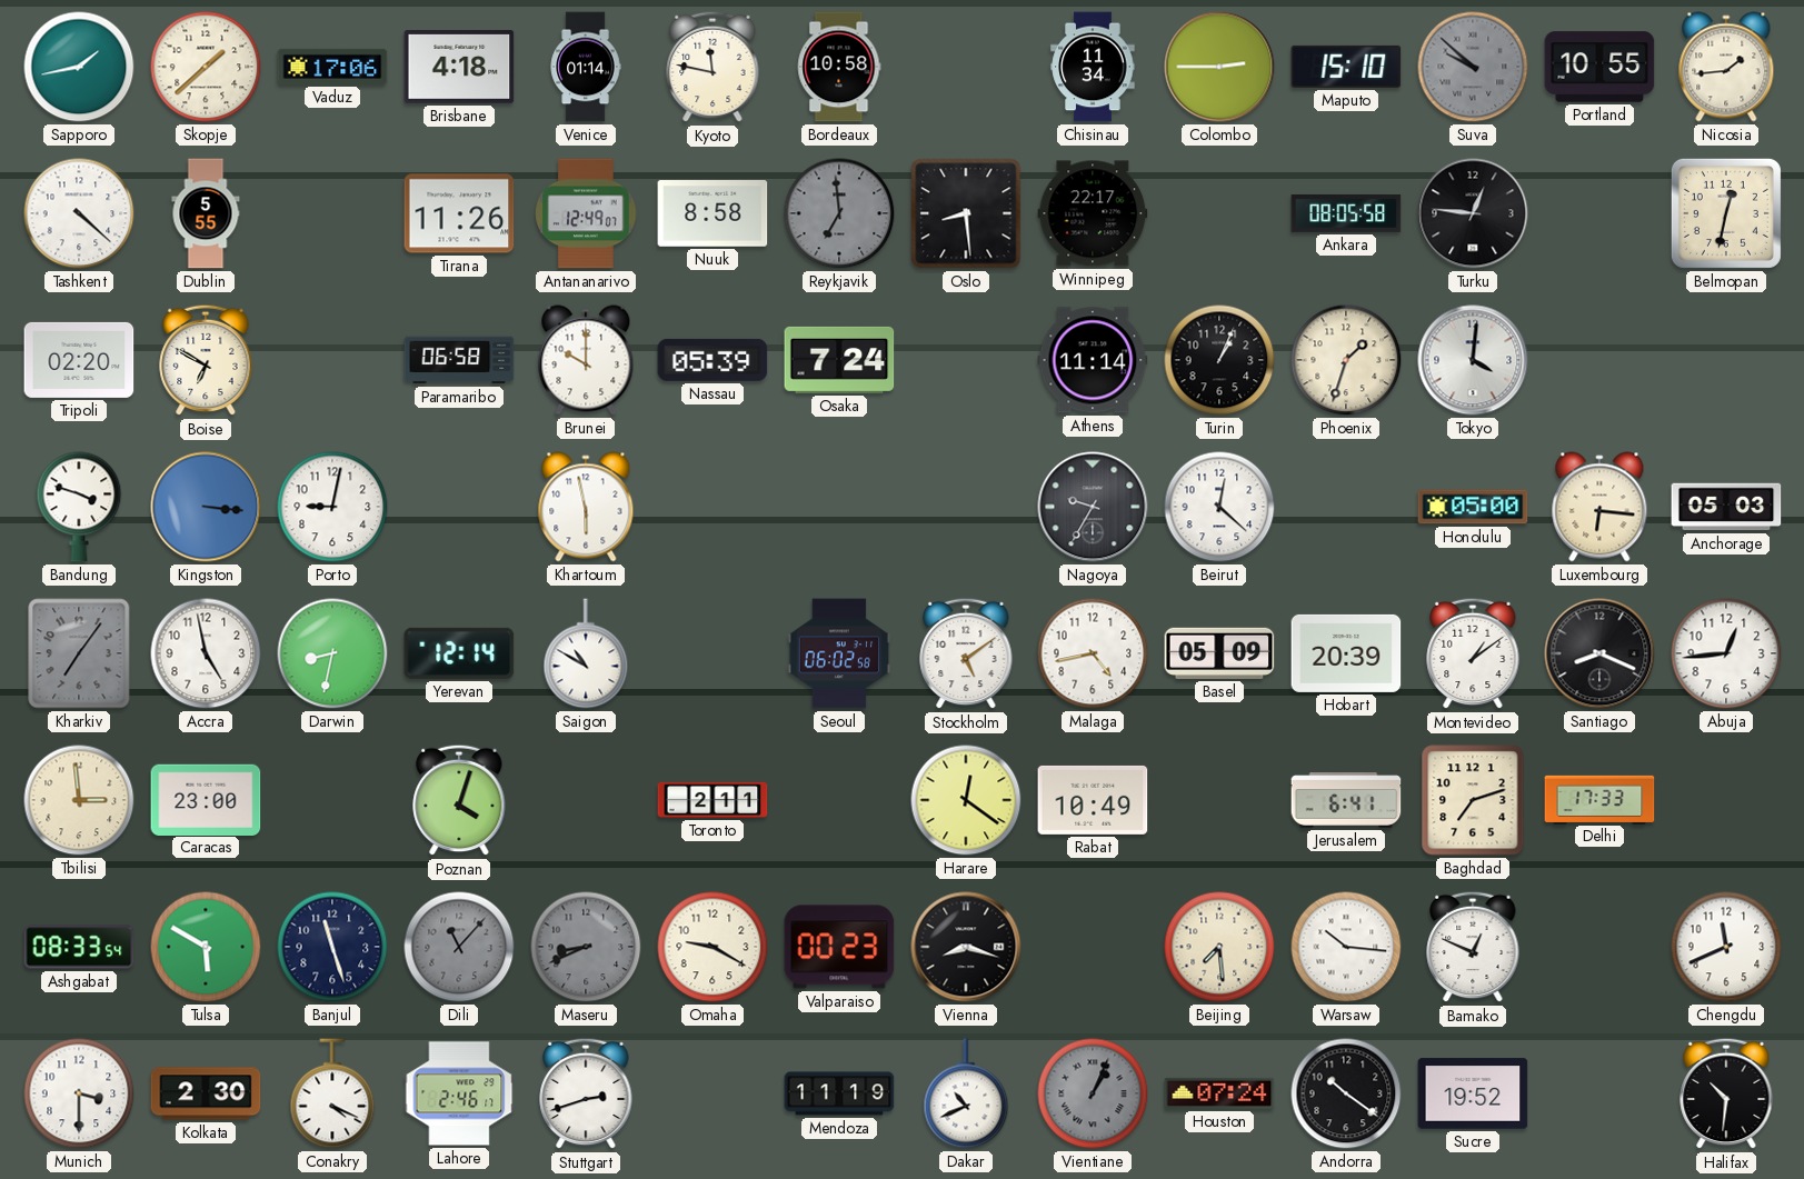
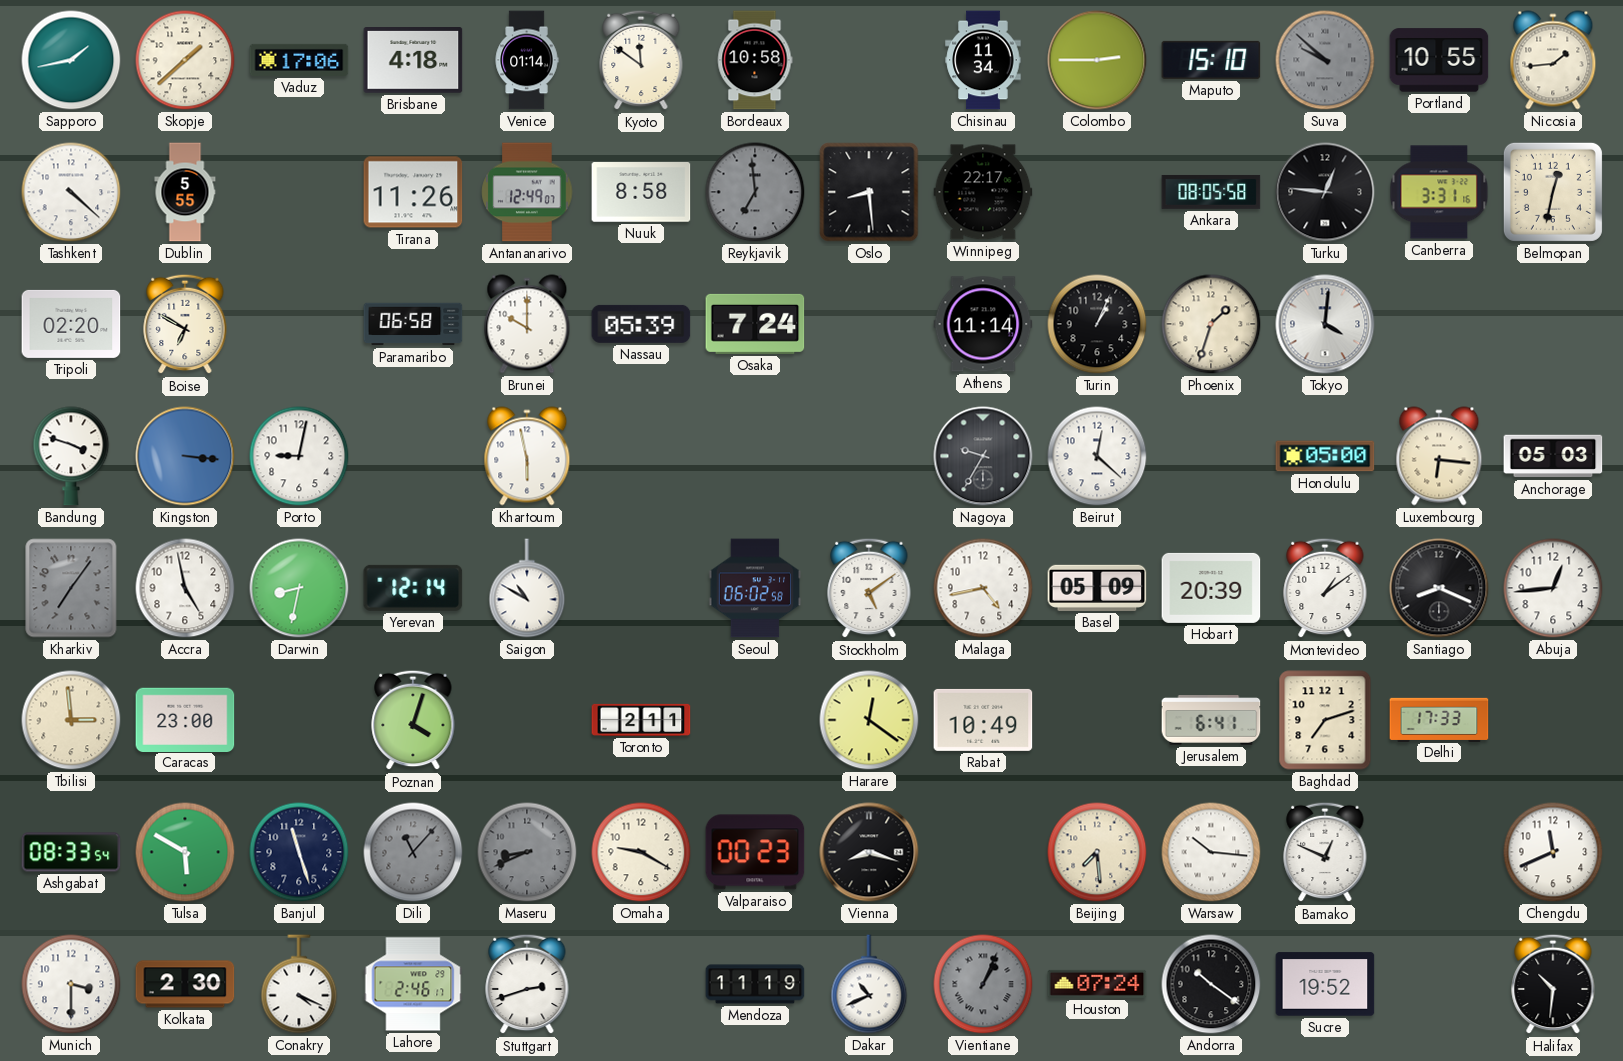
Kyoto: 11:47 -> 11:51
Canberra: none -> 3:31
